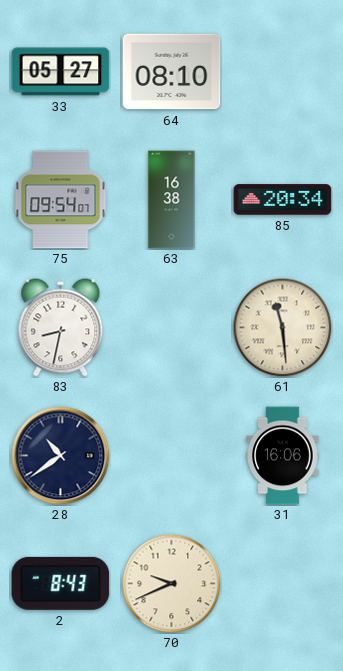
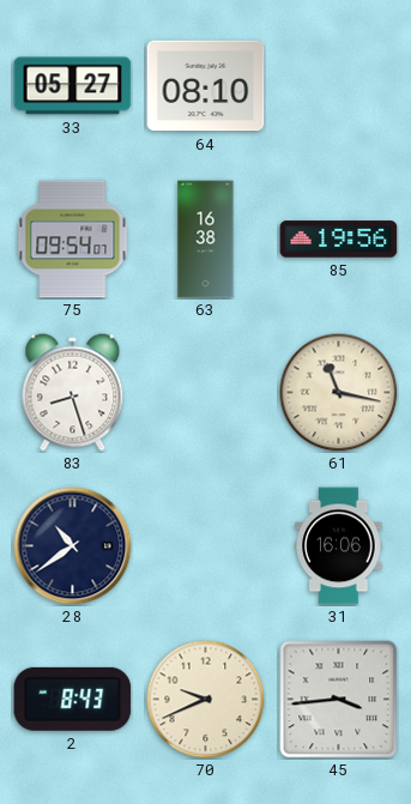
85: 20:34 -> 19:56
83: 8:32 -> 8:27
61: 11:29 -> 11:17
45: none -> 3:44
